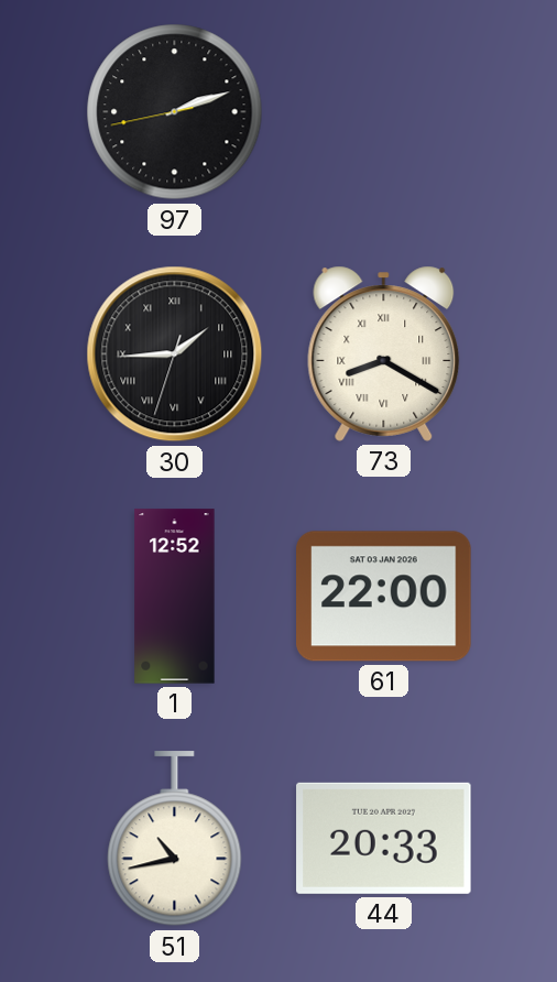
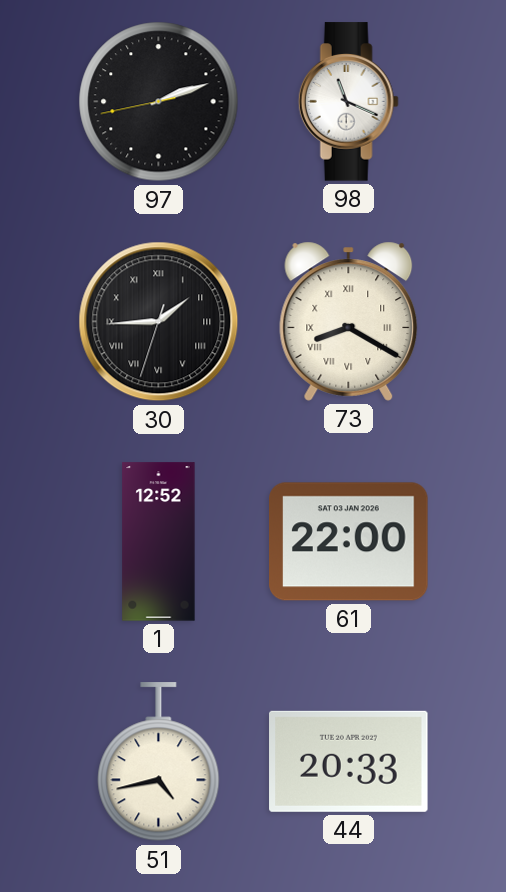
98: none -> 11:19
51: 10:43 -> 4:43
